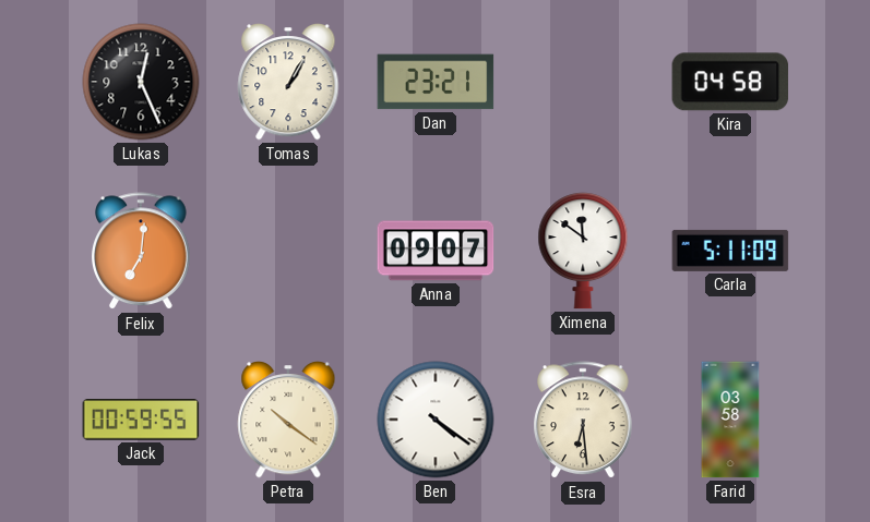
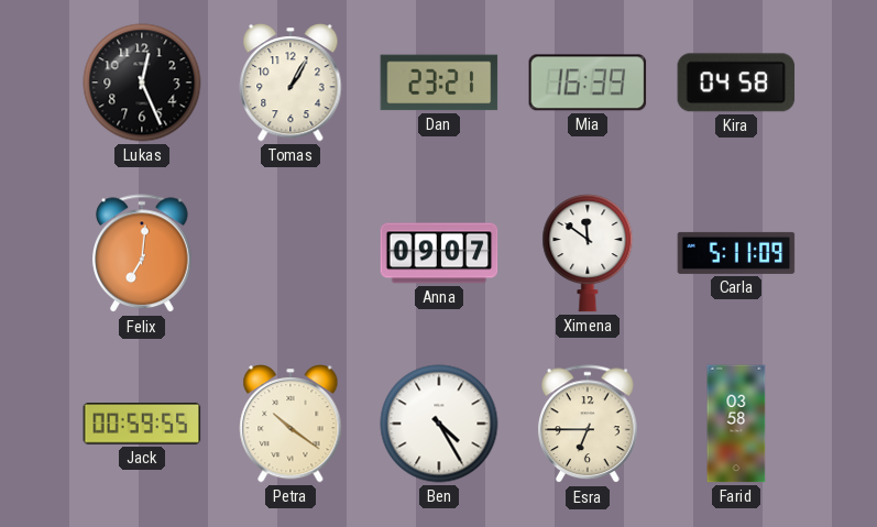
Mia: none -> 16:39
Ben: 4:21 -> 4:25
Esra: 6:29 -> 6:45
